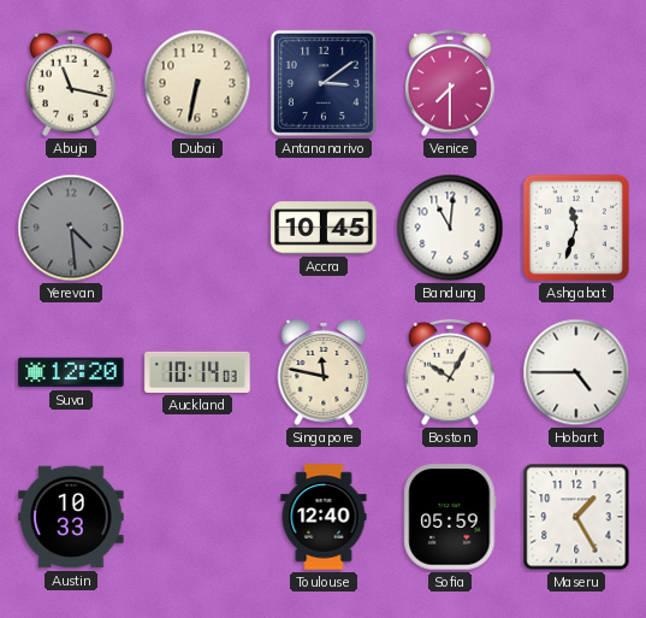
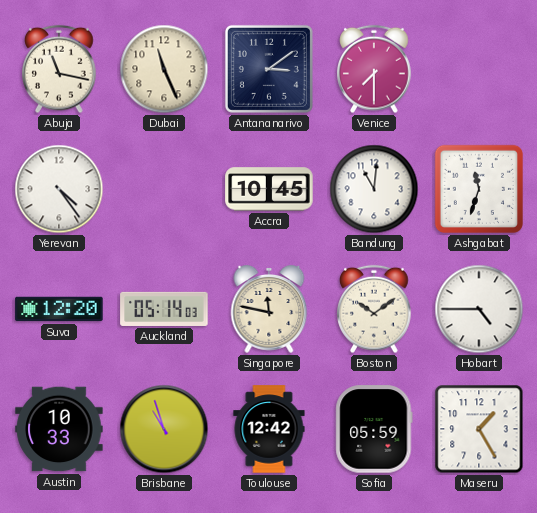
Dubai: 6:32 -> 11:26
Yerevan: 4:29 -> 4:24
Yerevan dial: grey -> white
Auckland: 10:14 -> 05:14
Boston: 10:05 -> 10:09
Brisbane: none -> 10:57
Toulouse: 12:40 -> 12:42
